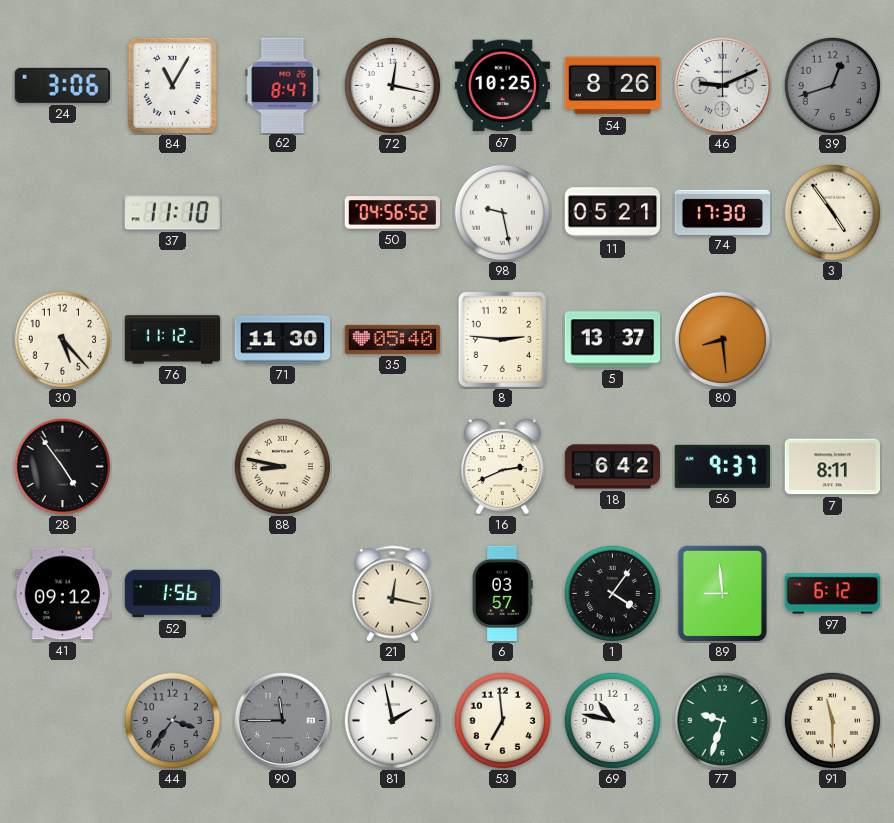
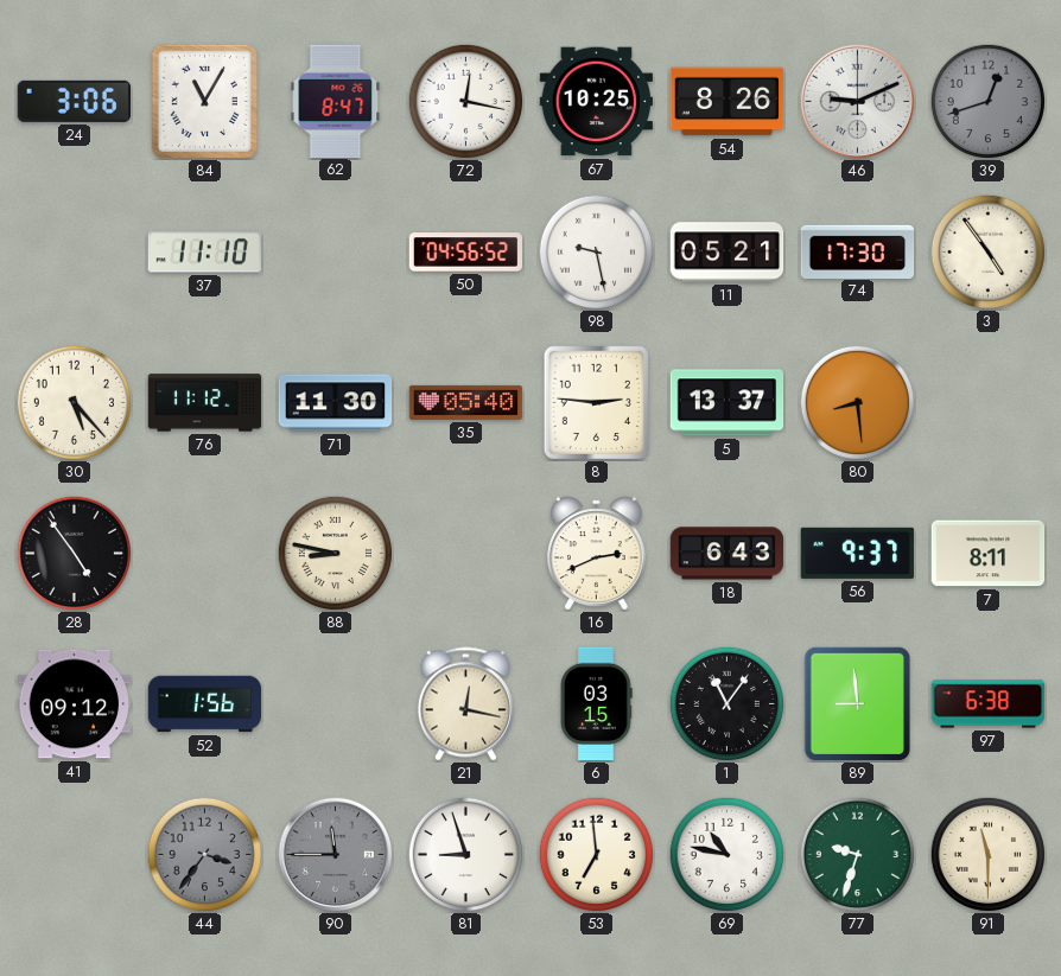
18: 6:42 -> 6:43
6: 03:57 -> 03:15
1: 4:06 -> 11:06
97: 6:12 -> 6:38
81: 1:58 -> 8:57
